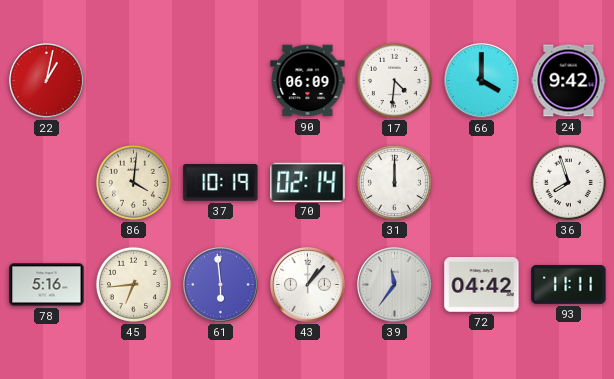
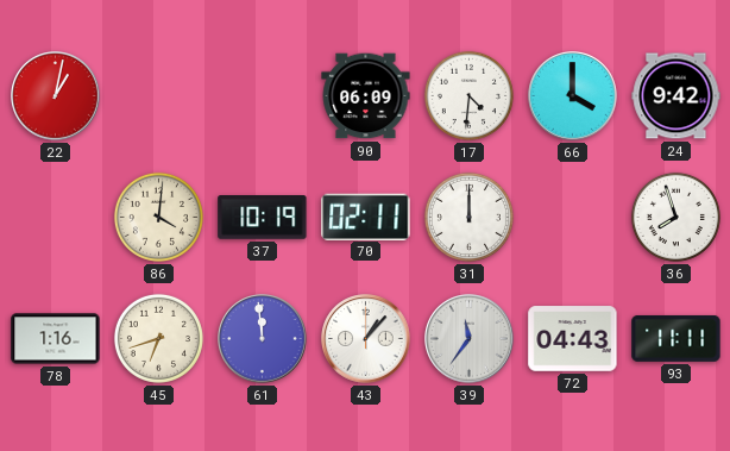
70: 02:14 -> 02:11
78: 5:16 -> 1:16
45: 6:44 -> 6:42
61: 5:59 -> 11:59
72: 04:42 -> 04:43
